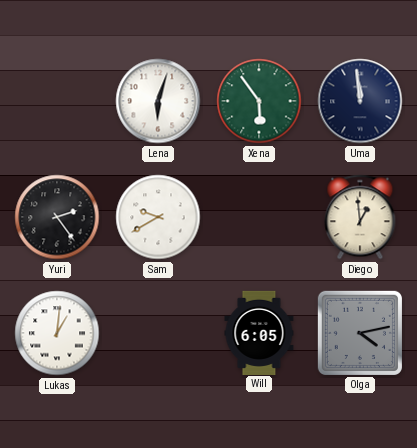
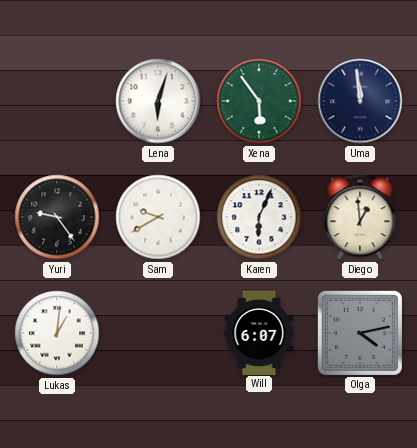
Yuri: 2:24 -> 9:24
Karen: none -> 6:04
Will: 6:05 -> 6:07
